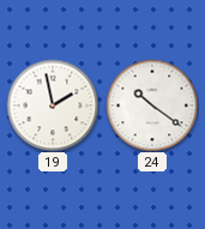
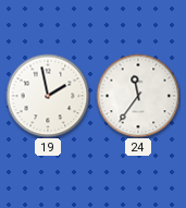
24: 10:21 -> 11:36
